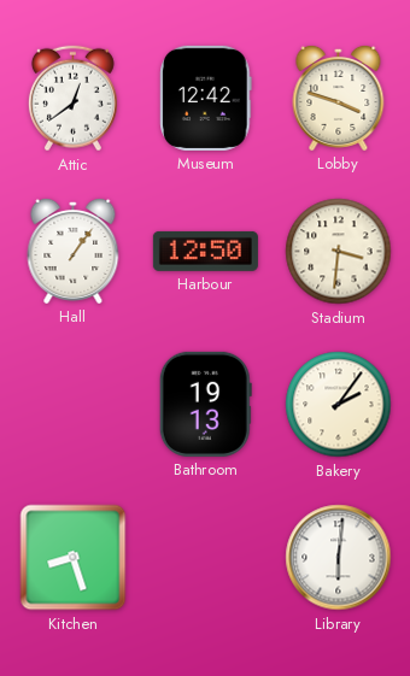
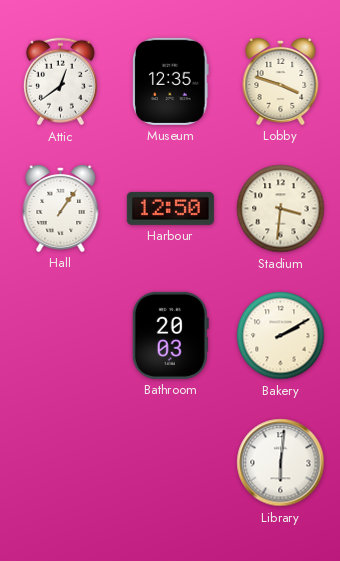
Museum: 12:42 -> 12:35
Bathroom: 19:13 -> 20:03
Bakery: 2:06 -> 2:10
Kitchen: 8:27 -> none
